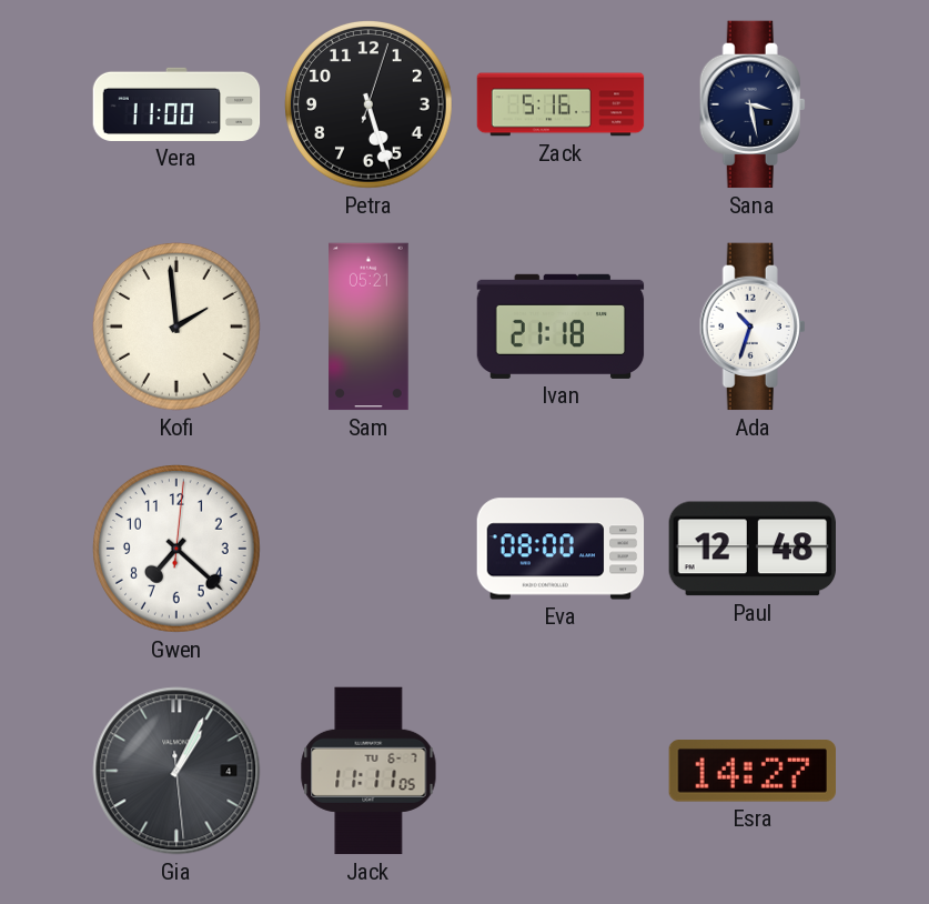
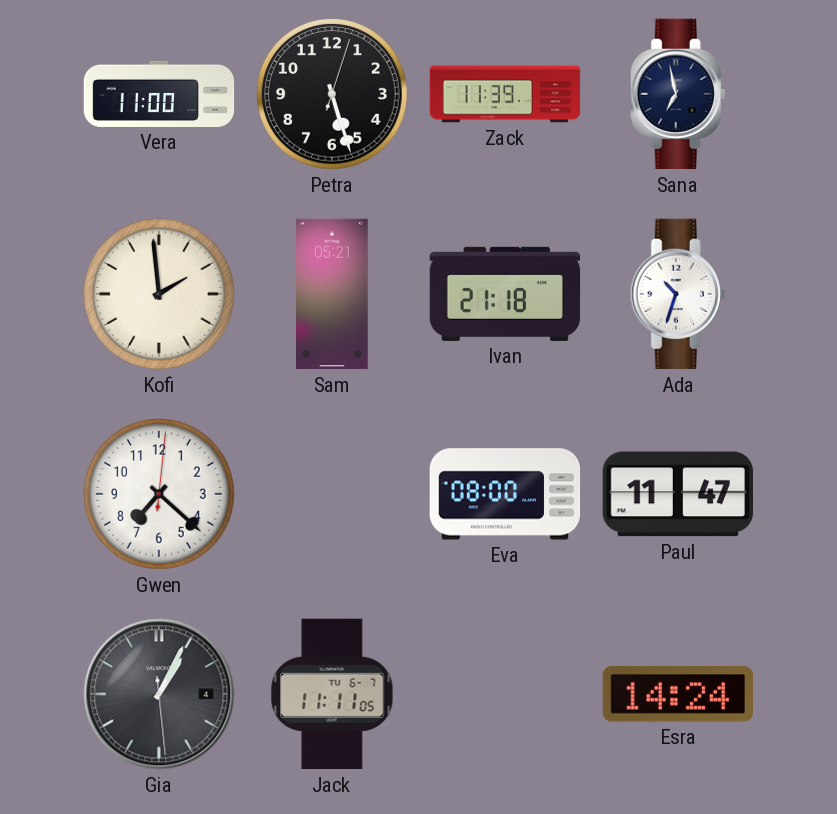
Zack: 5:16 -> 11:39
Sana: 3:28 -> 6:58
Paul: 12:48 -> 11:47
Esra: 14:27 -> 14:24
